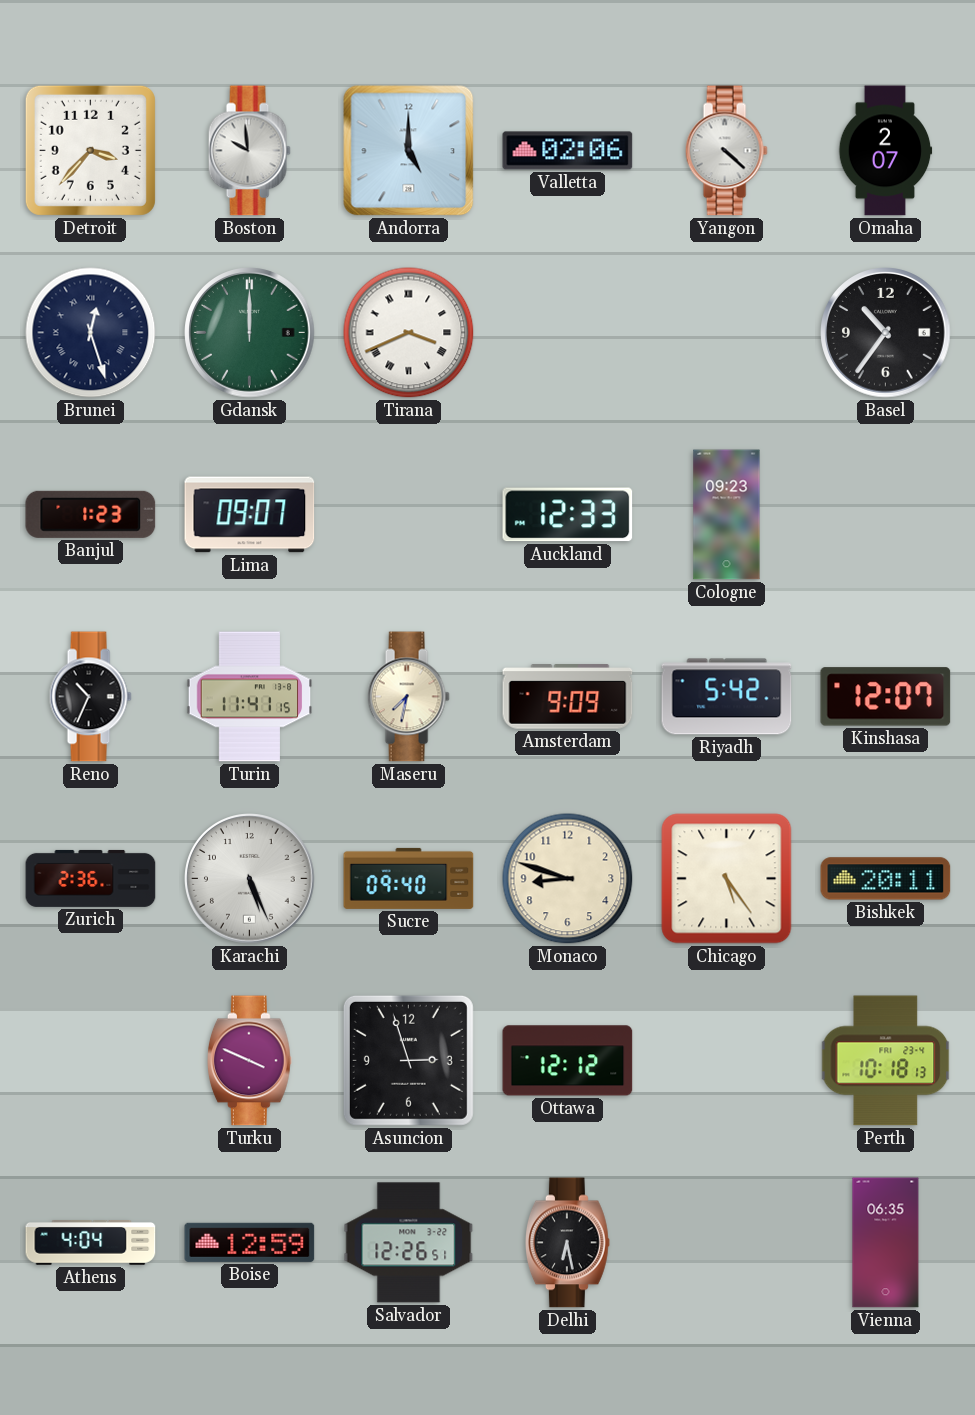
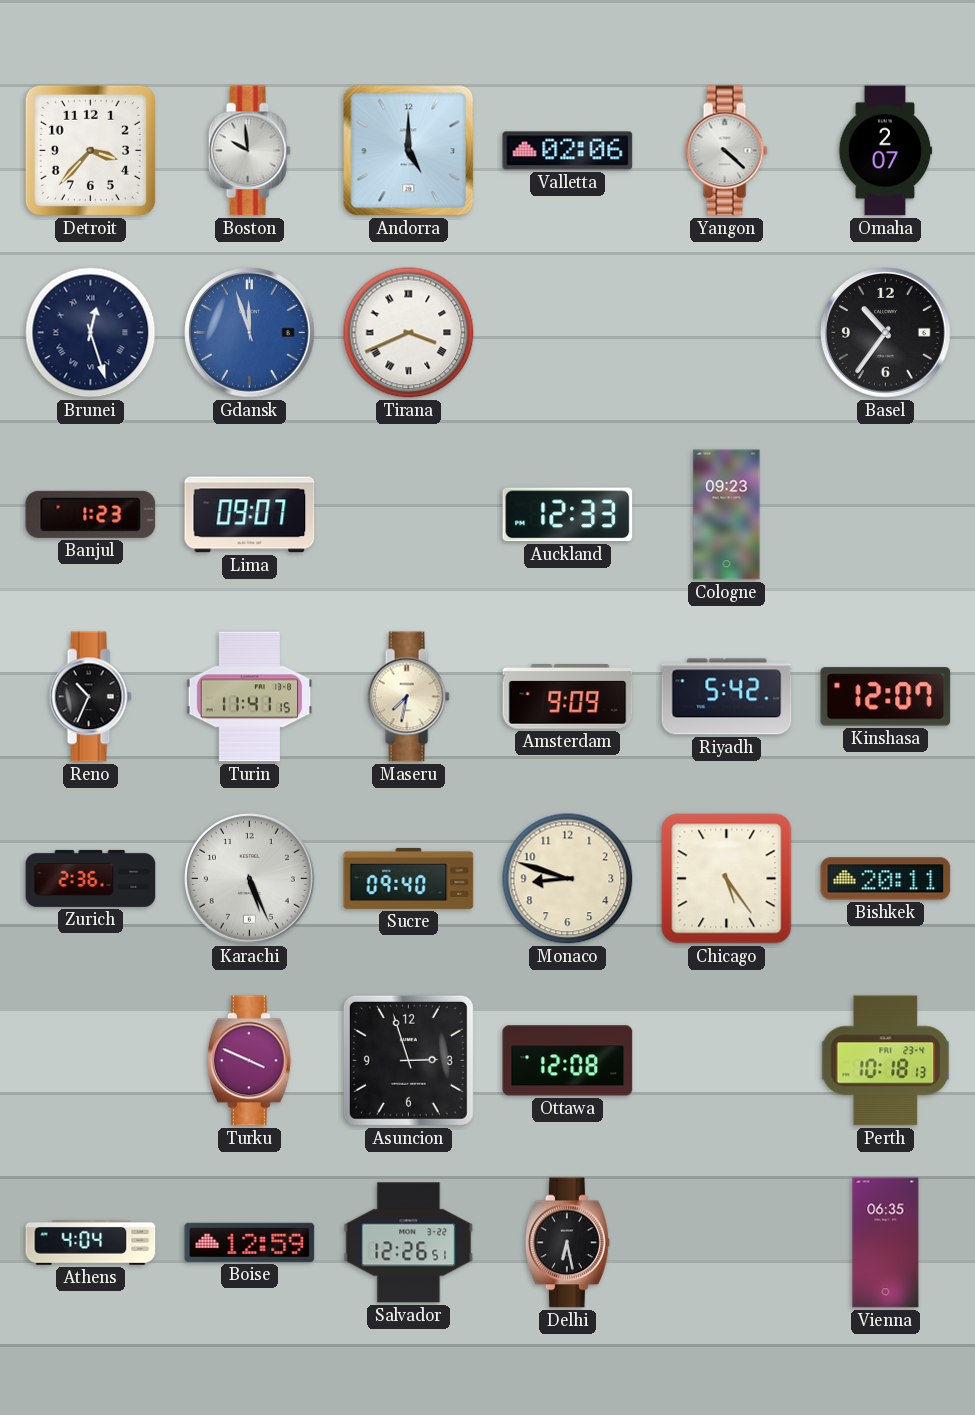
Gdansk: 12:00 -> 11:57
Gdansk dial: green -> blue
Ottawa: 12:12 -> 12:08
